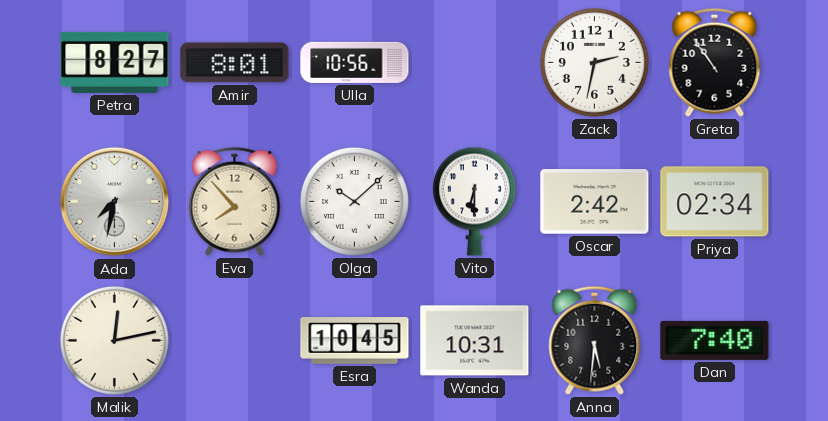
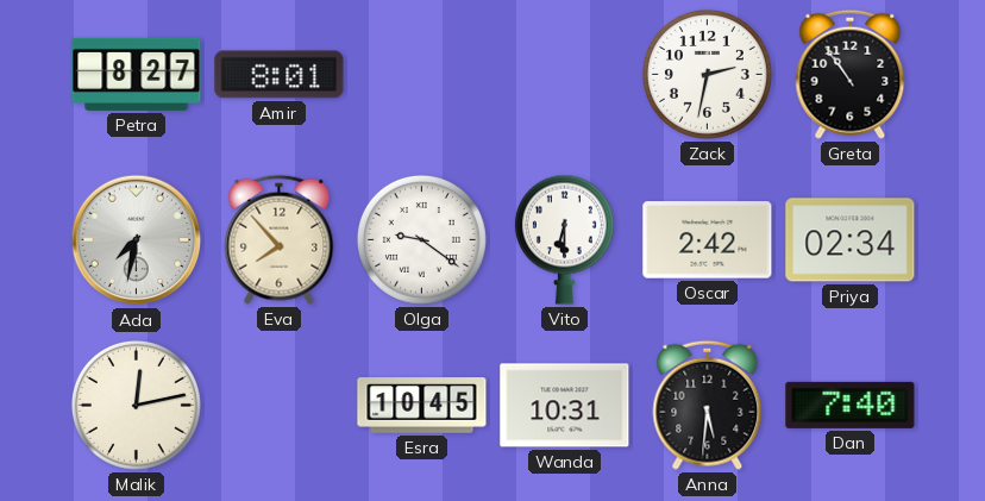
Ulla: 10:56 -> none
Olga: 10:08 -> 9:21
